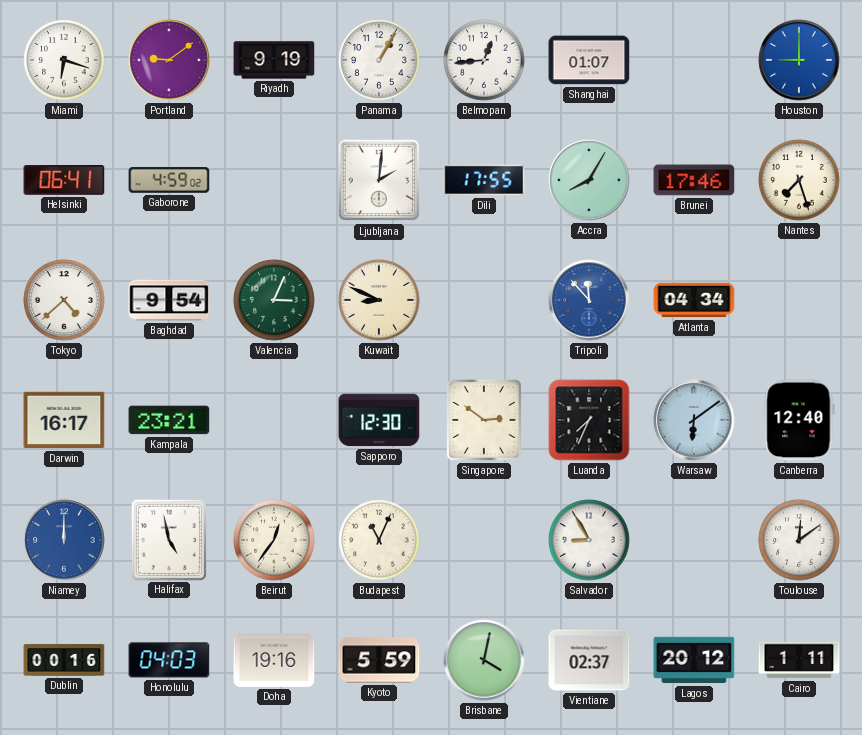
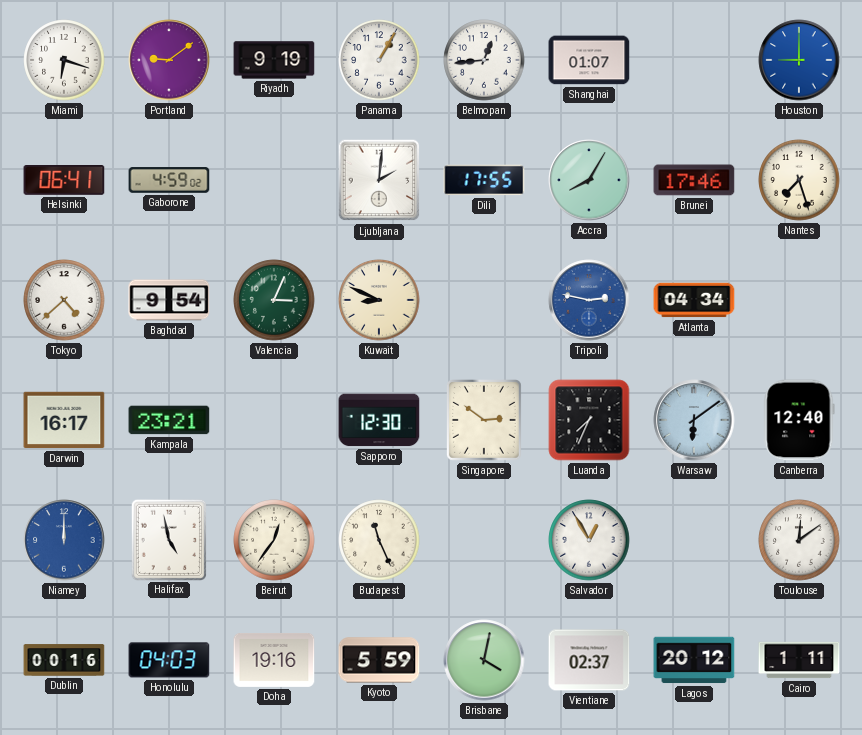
Tripoli: 11:53 -> 2:47
Budapest: 11:04 -> 11:26
Salvador: 8:55 -> 12:55
